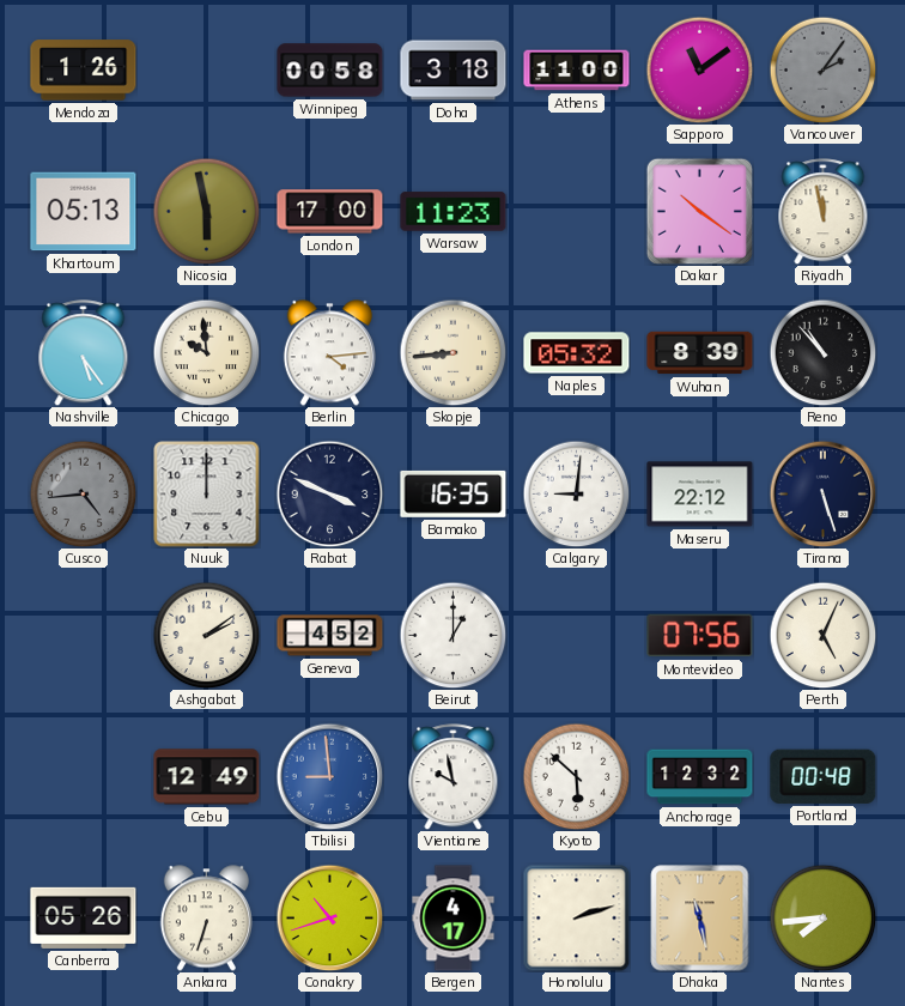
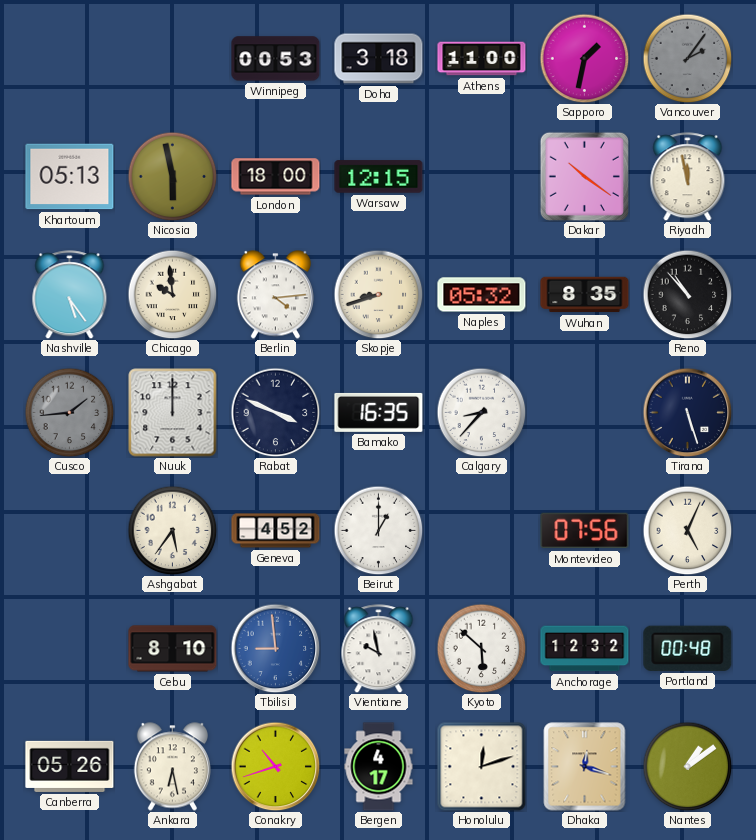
Mendoza: 1:26 -> none
Winnipeg: 00:58 -> 00:53
Sapporo: 11:09 -> 1:32
London: 17:00 -> 18:00
Warsaw: 11:23 -> 12:15
Skopje: 8:44 -> 8:42
Wuhan: 8:39 -> 8:35
Cusco: 4:44 -> 1:44
Calgary: 9:01 -> 8:37
Maseru: 22:12 -> none
Ashgabat: 2:09 -> 5:36
Cebu: 12:49 -> 8:10
Ankara: 6:33 -> 6:28
Honolulu: 2:12 -> 12:12
Dhaka: 11:28 -> 12:18
Nantes: 7:44 -> 1:09
